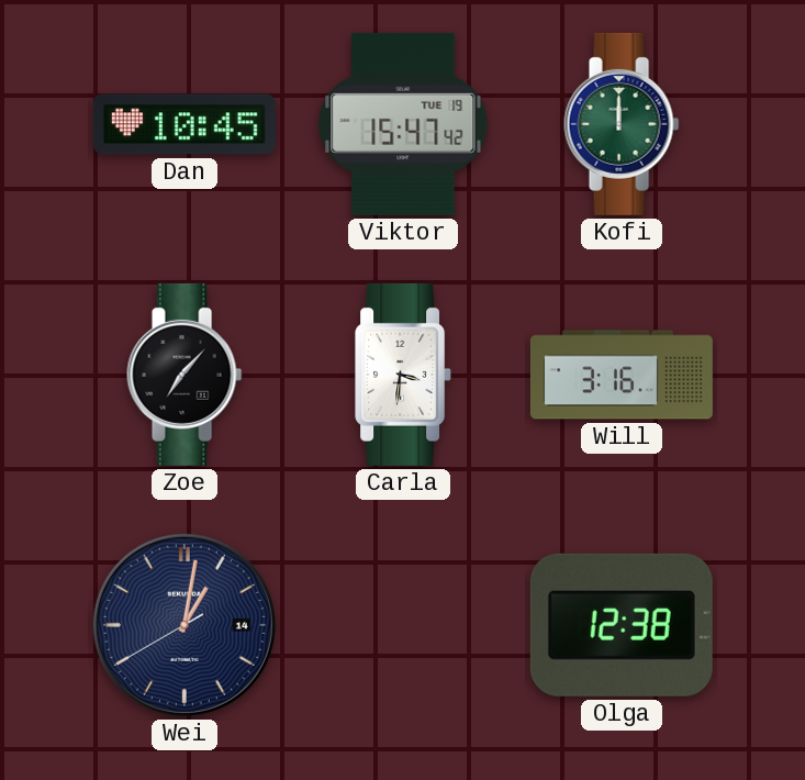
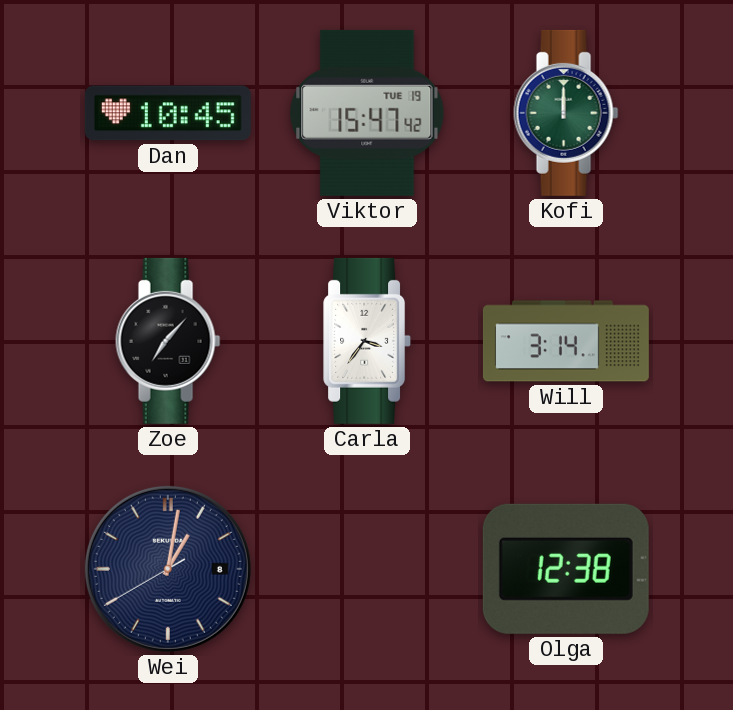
Carla: 3:31 -> 3:36
Will: 3:16 -> 3:14
Wei date: 14 -> 8
